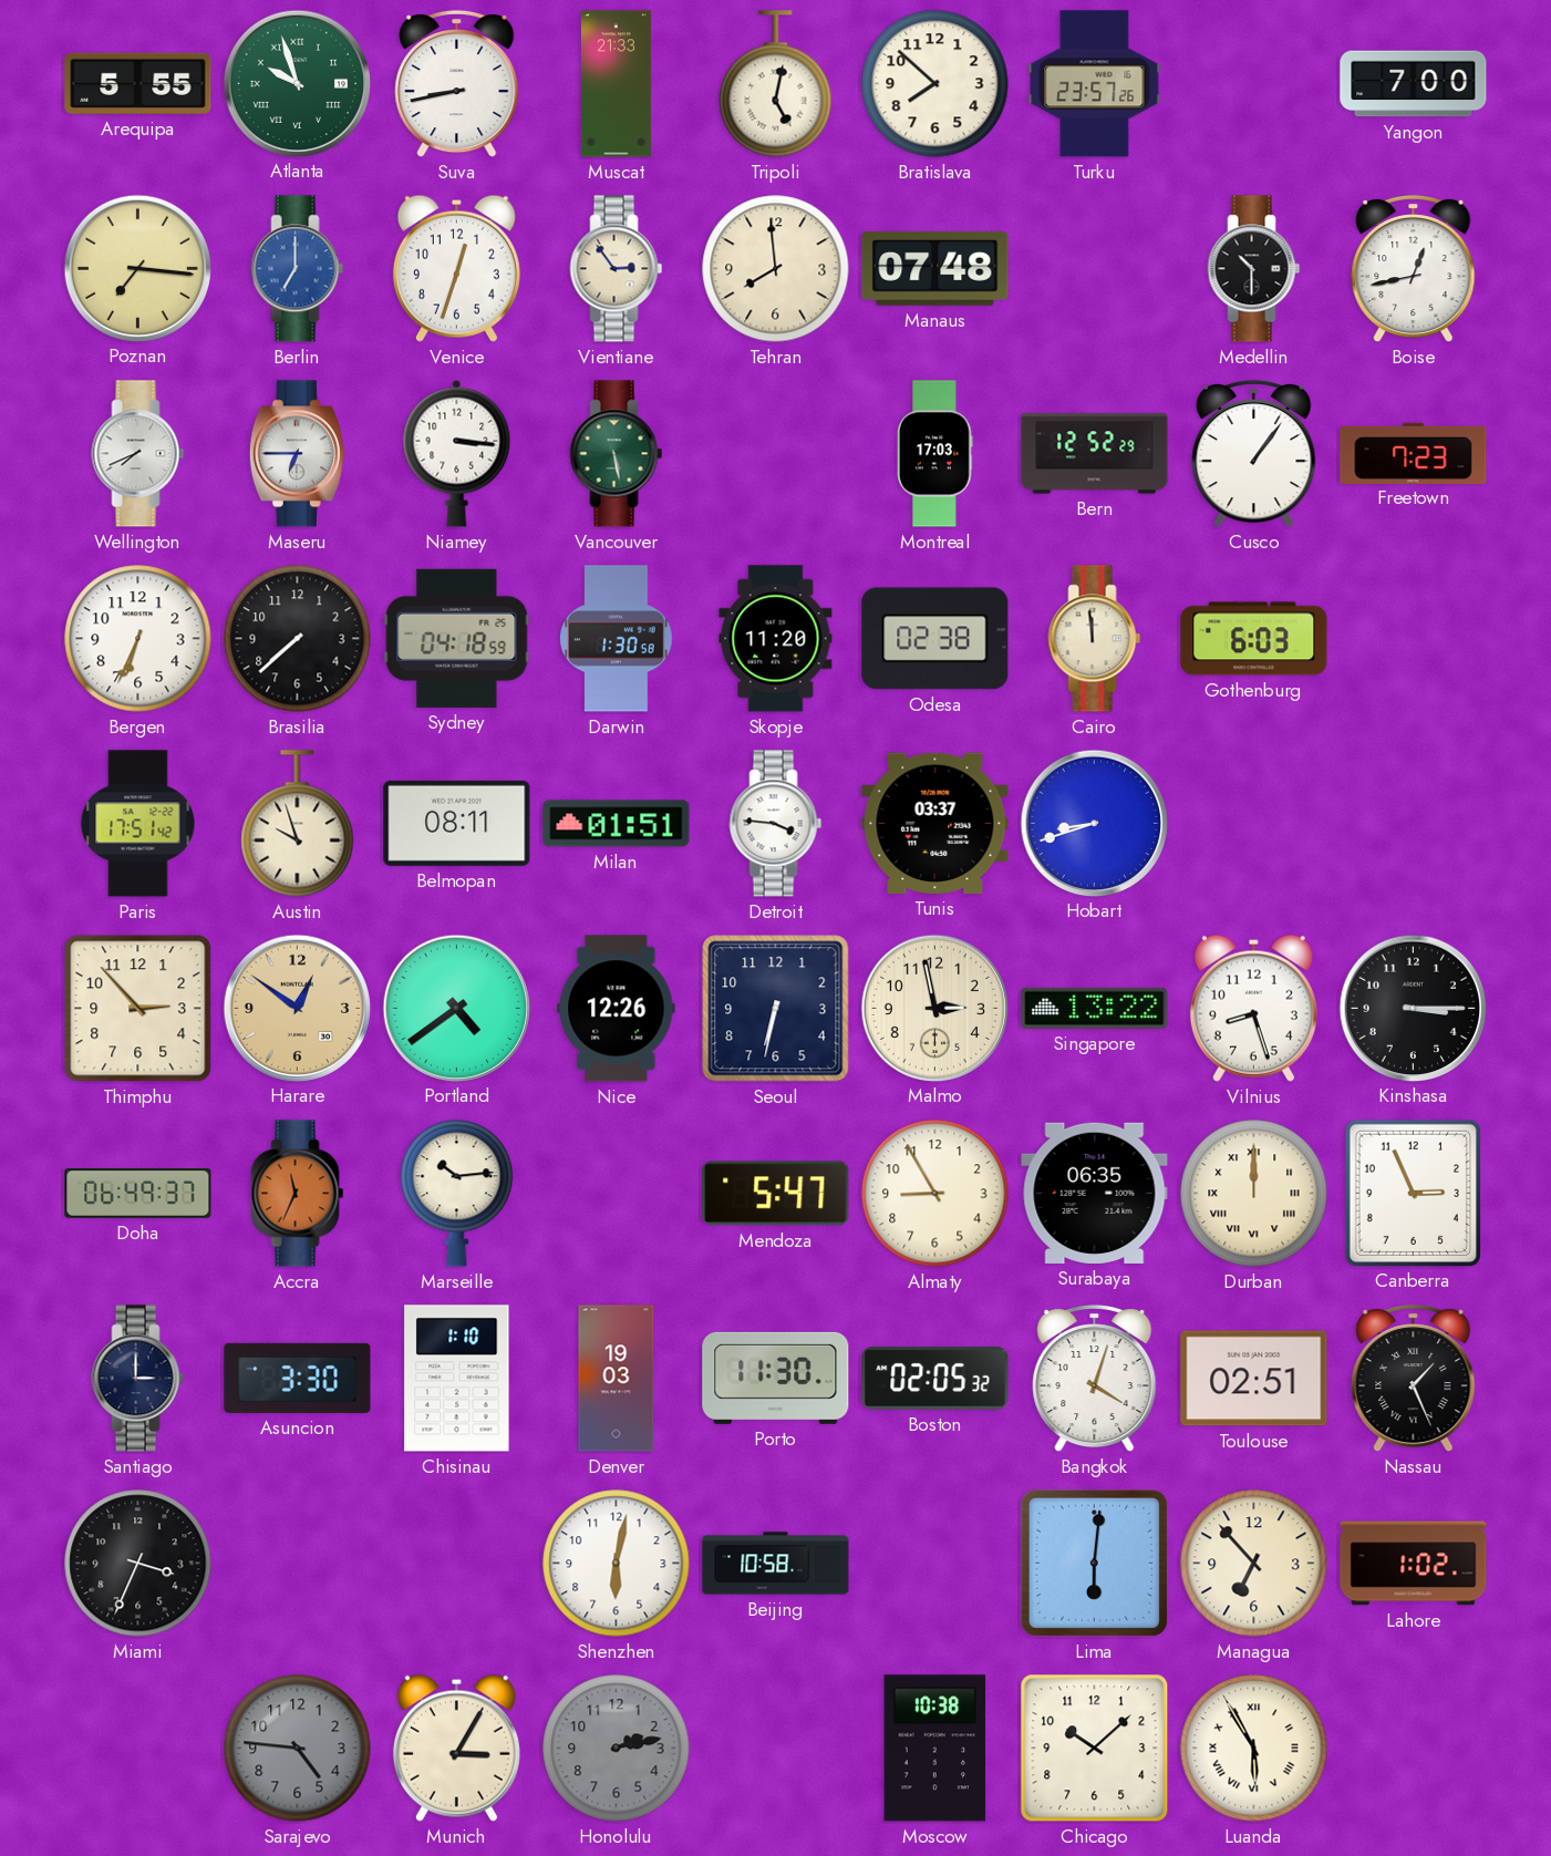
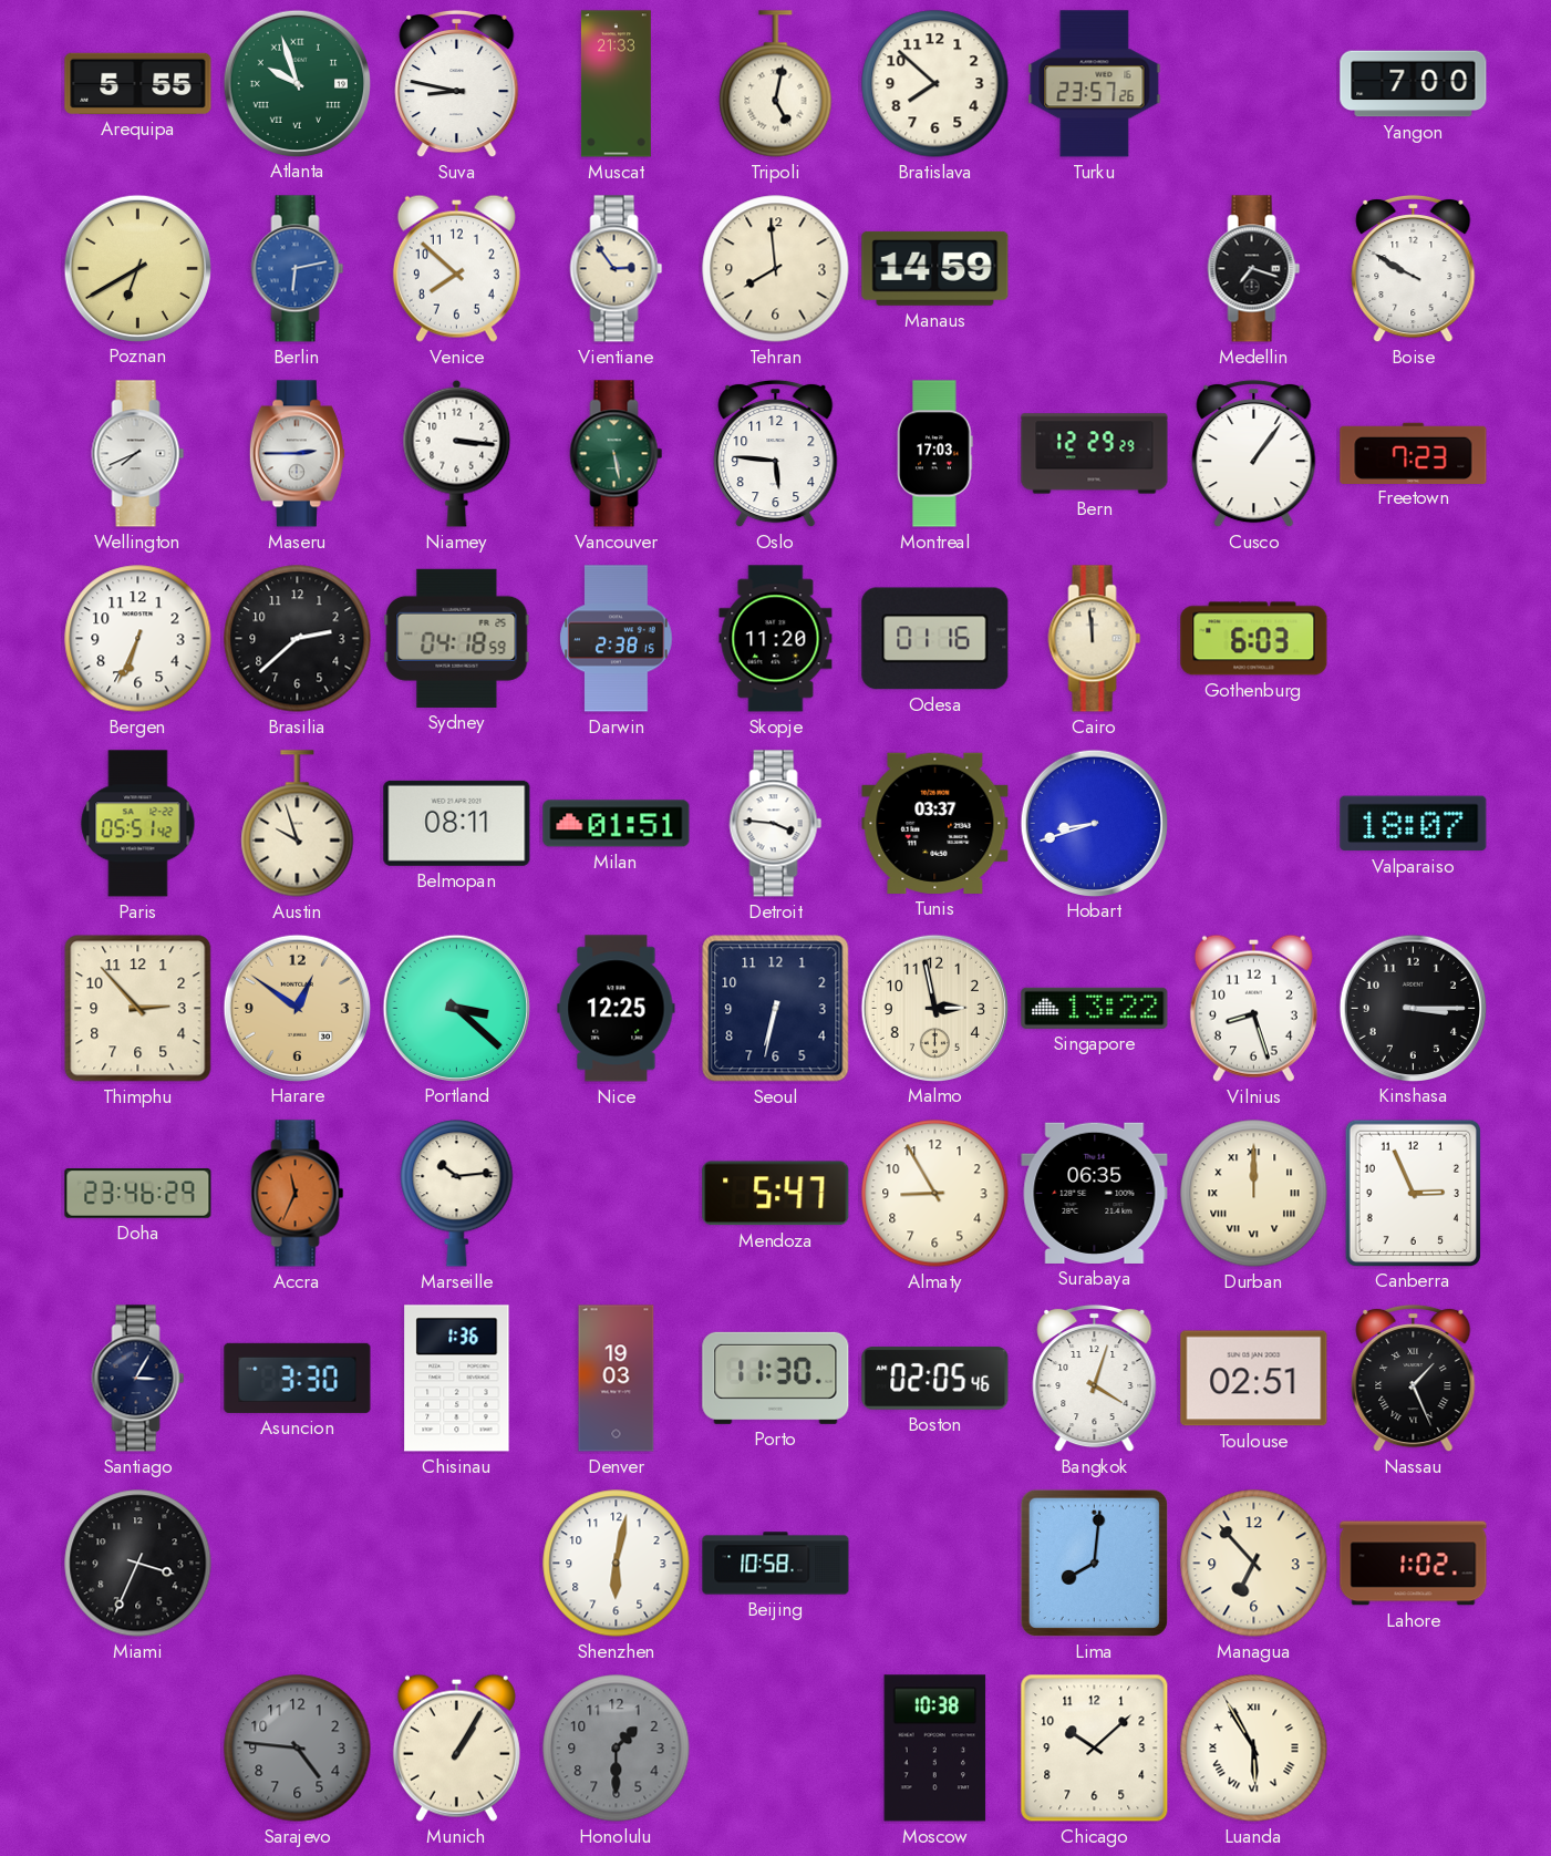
Suva: 8:43 -> 8:47
Poznan: 7:16 -> 6:40
Berlin: 7:00 -> 6:13
Venice: 12:33 -> 7:52
Manaus: 07:48 -> 14:59
Medellin: 10:30 -> 7:18
Boise: 12:43 -> 9:50
Maseru: 6:45 -> 2:45
Oslo: none -> 5:46
Bern: 12:52 -> 12:29
Brasilia: 7:38 -> 2:38
Darwin: 1:30 -> 2:38
Odesa: 02:38 -> 01:16
Paris: 17:51 -> 05:51
Valparaiso: none -> 18:07
Portland: 4:39 -> 3:22
Nice: 12:26 -> 12:25
Doha: 06:49 -> 23:46
Santiago: 3:00 -> 3:05
Chisinau: 1:10 -> 1:36
Boston: 02:05:32 -> 02:05:46
Lima: 6:01 -> 8:01
Munich: 3:05 -> 1:05
Honolulu: 2:13 -> 1:30
